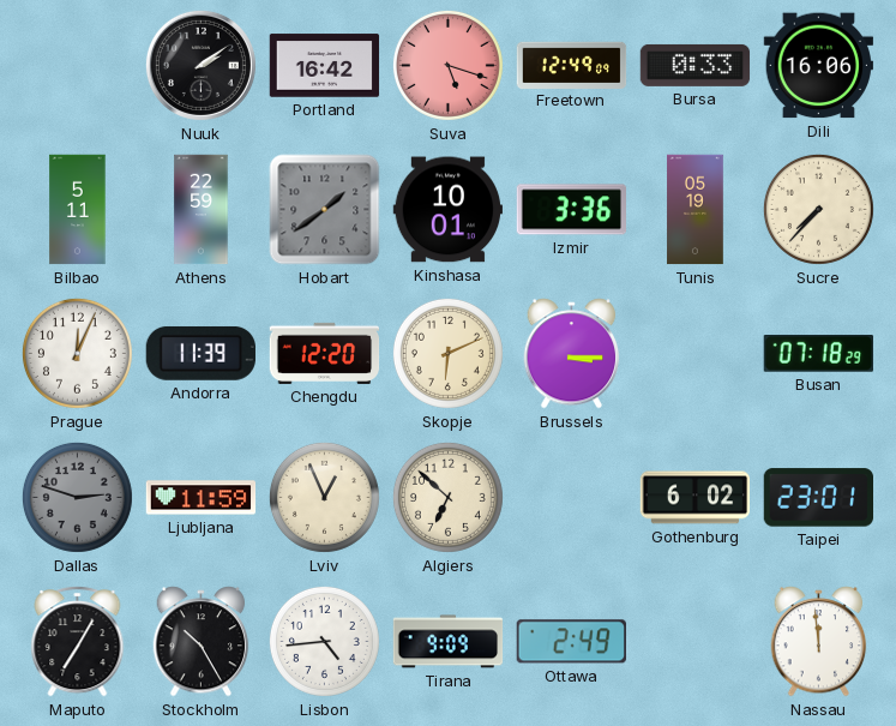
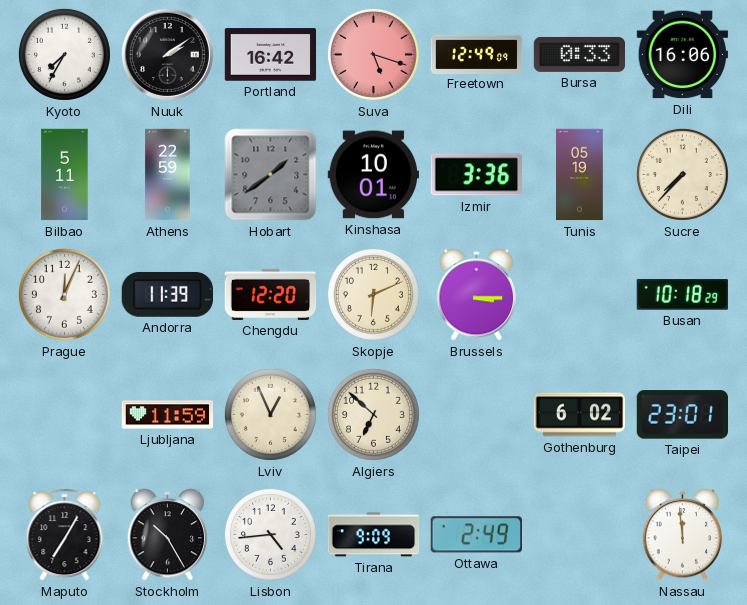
Kyoto: none -> 7:35
Busan: 07:18 -> 10:18
Dallas: 2:48 -> none
